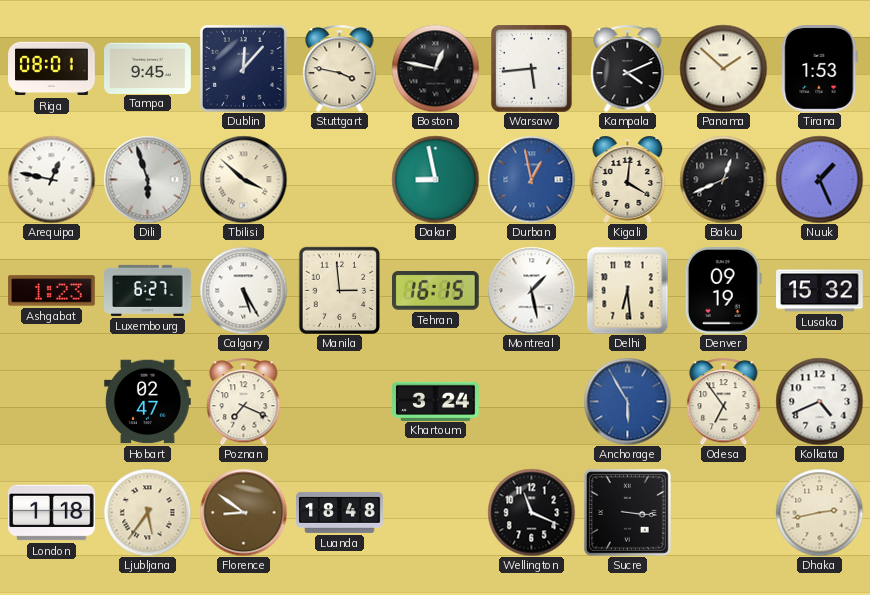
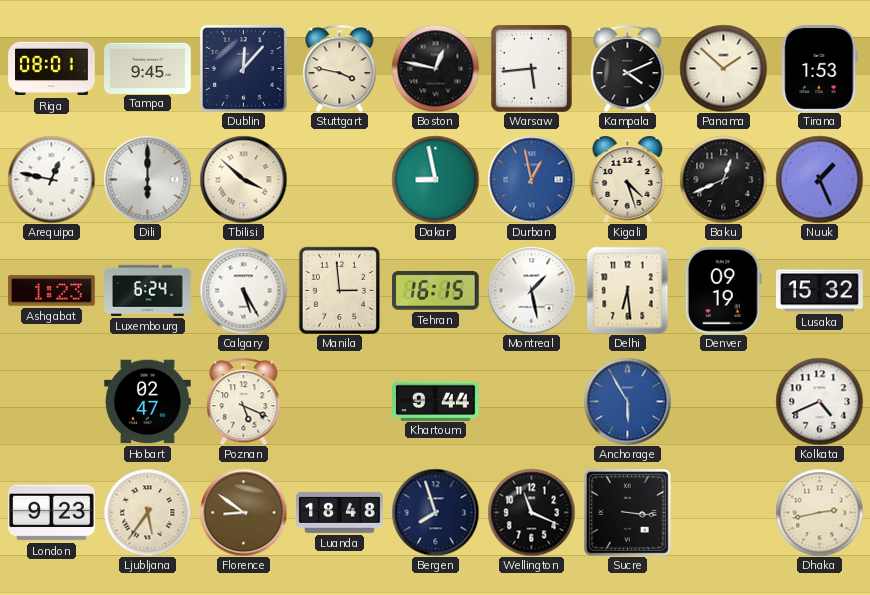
Dili: 5:57 -> 6:00
Kigali: 4:01 -> 4:27
Luxembourg: 6:27 -> 6:24
Poznan: 7:19 -> 5:19
Khartoum: 3:24 -> 9:44
Odesa: 6:54 -> none
London: 1:18 -> 9:23
Bergen: none -> 7:57
